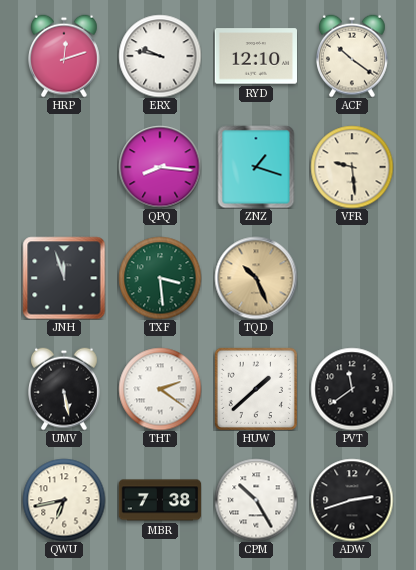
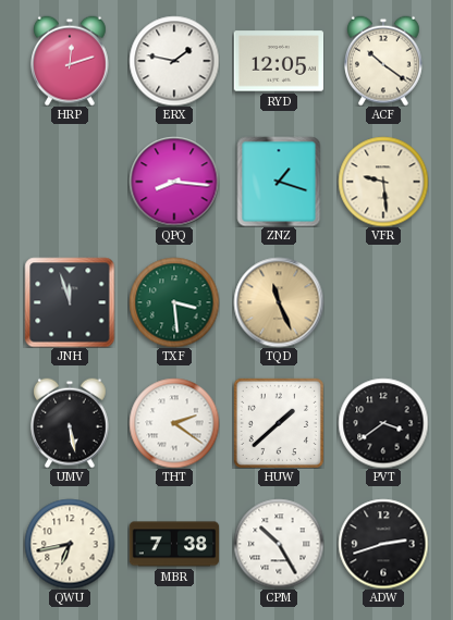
ERX: 9:47 -> 1:47
RYD: 12:10 -> 12:05
TQD: 10:26 -> 11:26
PVT: 11:39 -> 3:39
